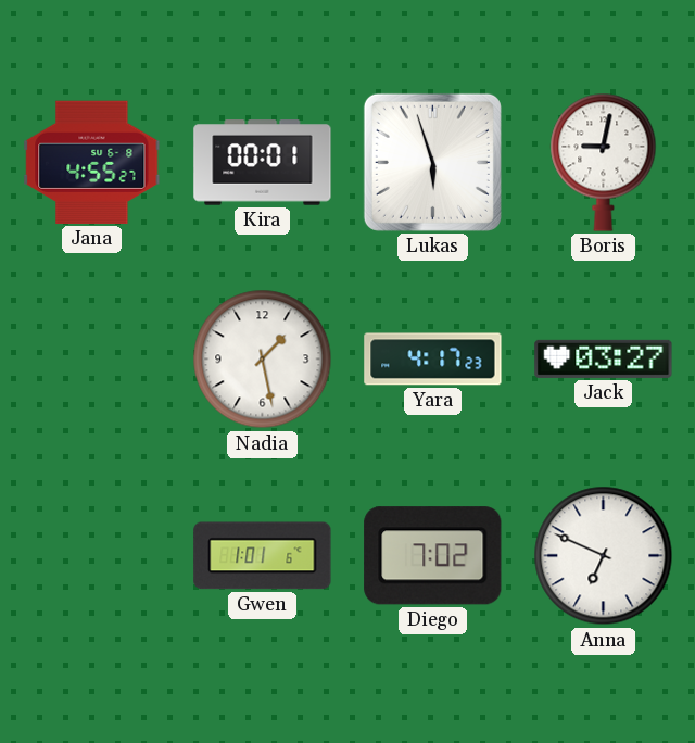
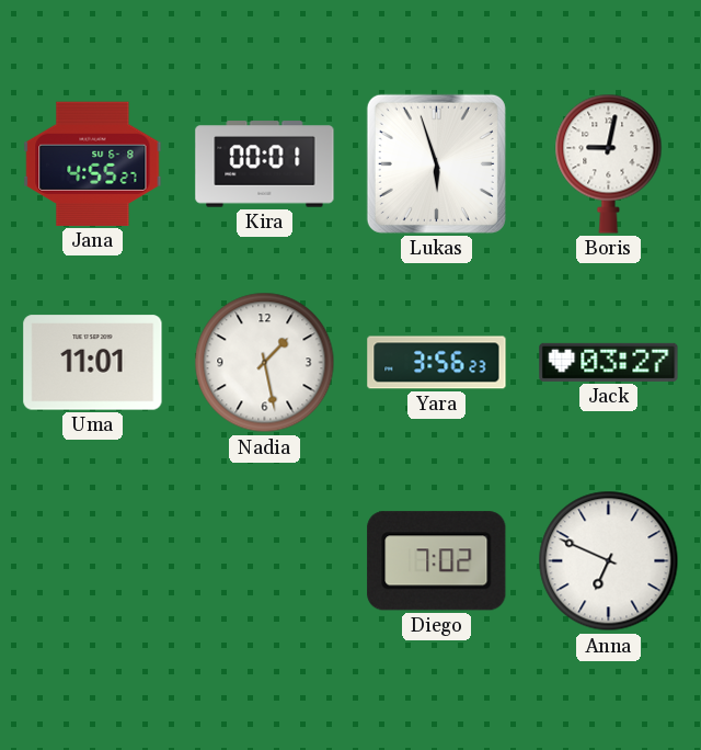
Uma: none -> 11:01
Yara: 4:17 -> 3:56
Gwen: 1:01 -> none
